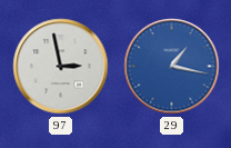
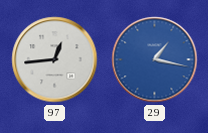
97: 2:58 -> 12:44
